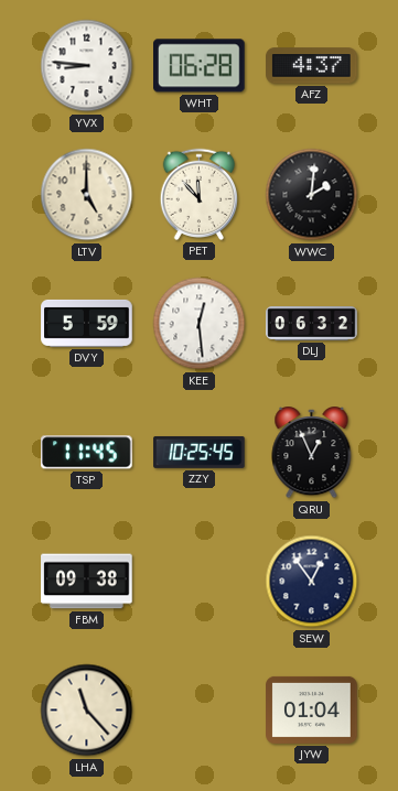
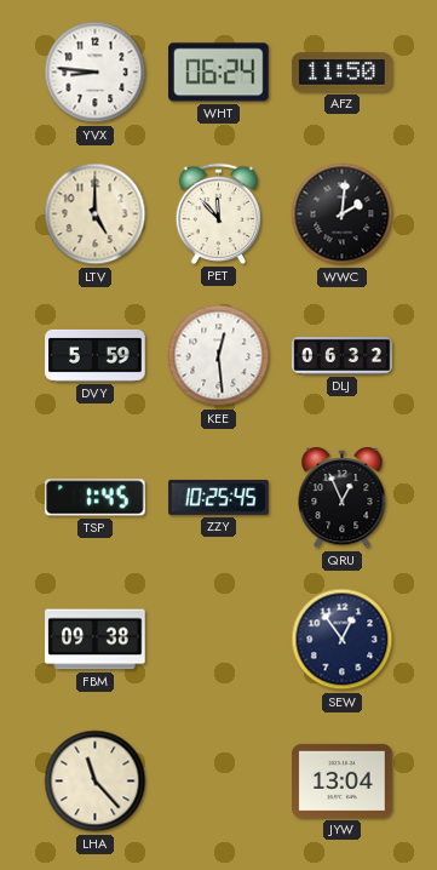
WHT: 06:28 -> 06:24
AFZ: 4:37 -> 11:50
TSP: 11:45 -> 1:45
JYW: 01:04 -> 13:04
